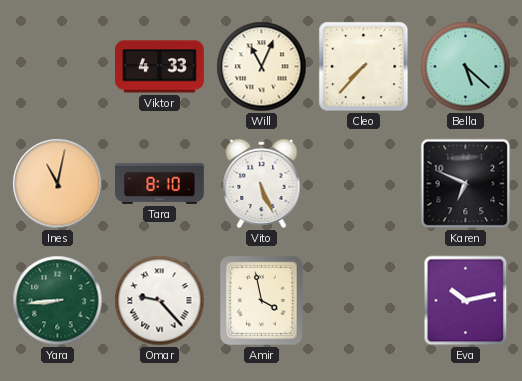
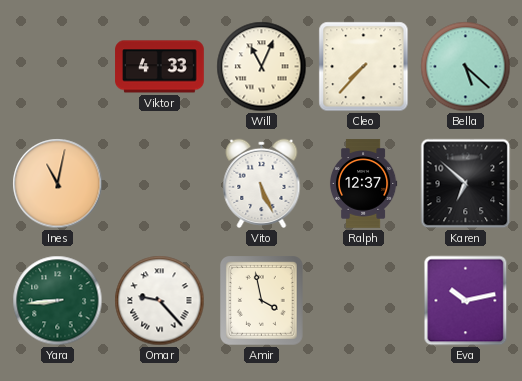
Tara: 8:10 -> none
Ralph: none -> 12:37
Karen: 6:49 -> 6:52
